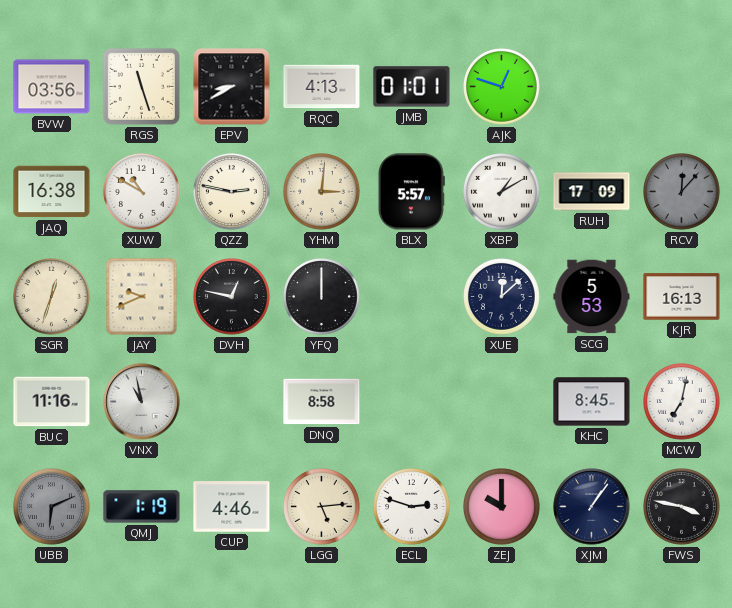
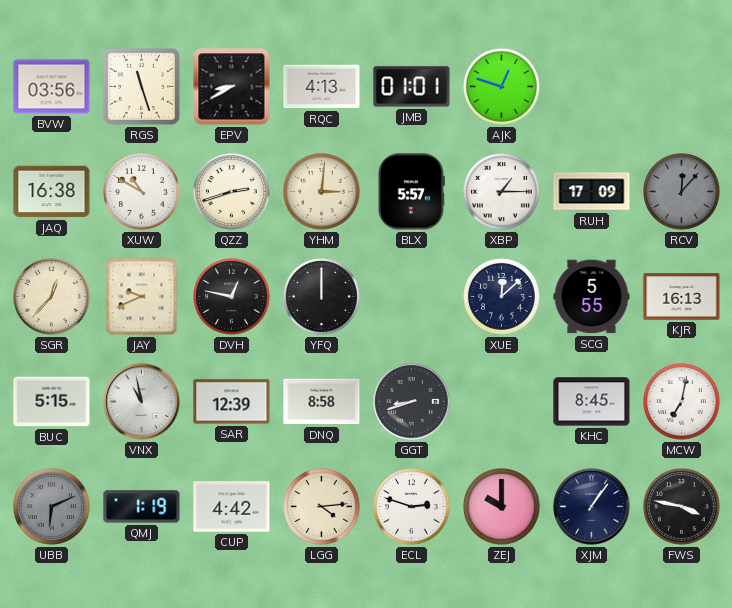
QZZ: 2:47 -> 2:42
XBP: 1:10 -> 1:15
SGR: 12:33 -> 12:37
SCG: 5:53 -> 5:55
BUC: 11:16 -> 5:15
SAR: none -> 12:39
GGT: none -> 8:42
CUP: 4:46 -> 4:42
LGG: 5:14 -> 4:14
